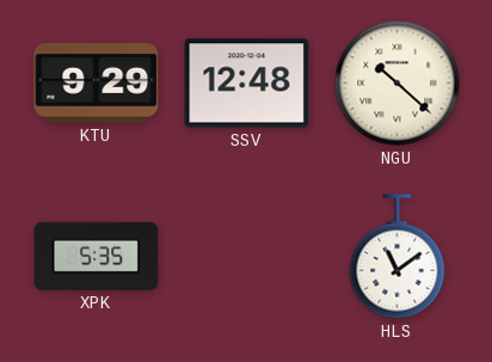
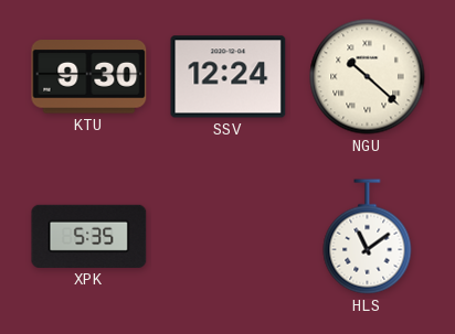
KTU: 9:29 -> 9:30
SSV: 12:48 -> 12:24
